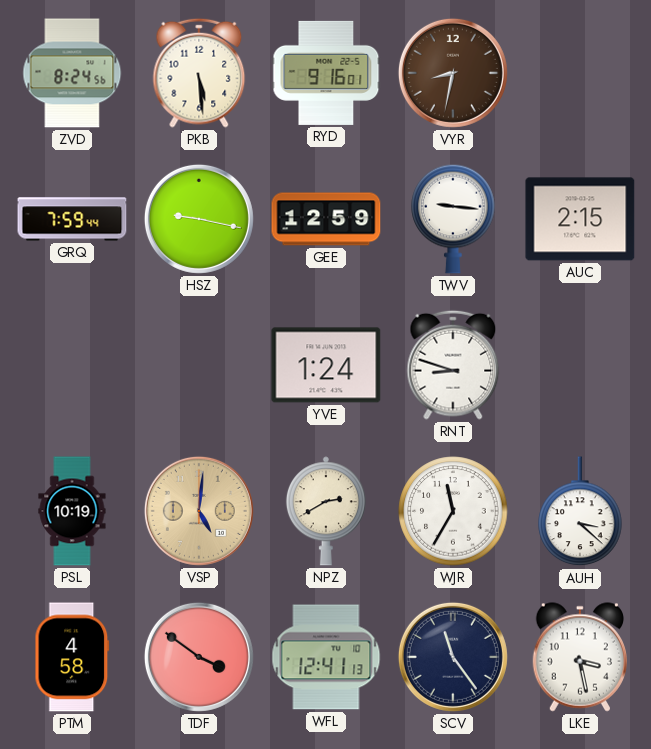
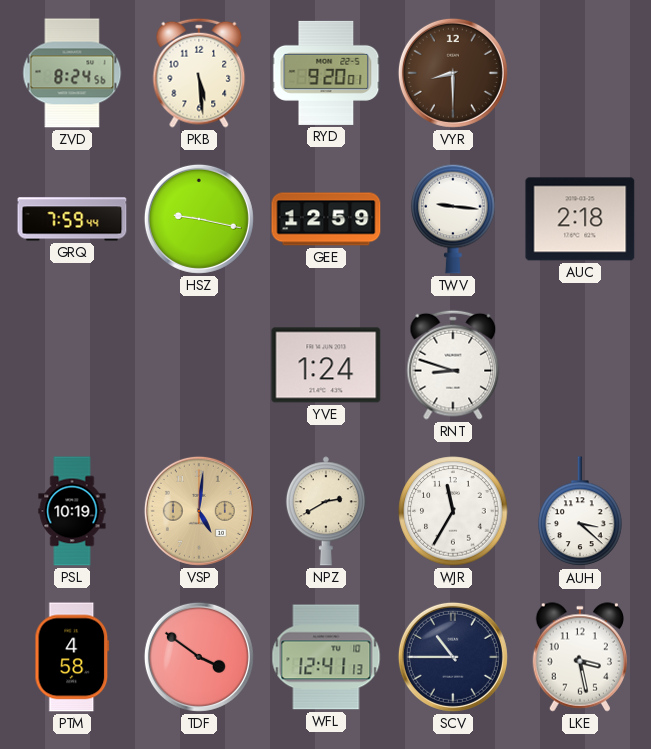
RYD: 9:16 -> 9:20
VYR: 8:32 -> 8:30
AUC: 2:15 -> 2:18
SCV: 11:24 -> 10:45
